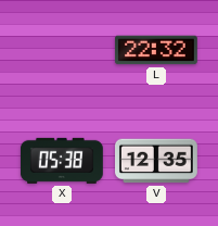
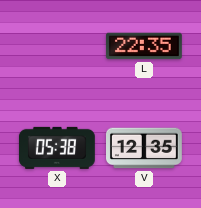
L: 22:32 -> 22:35
